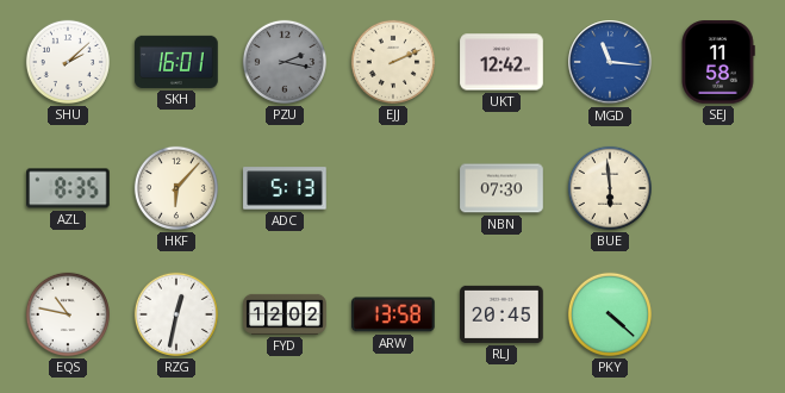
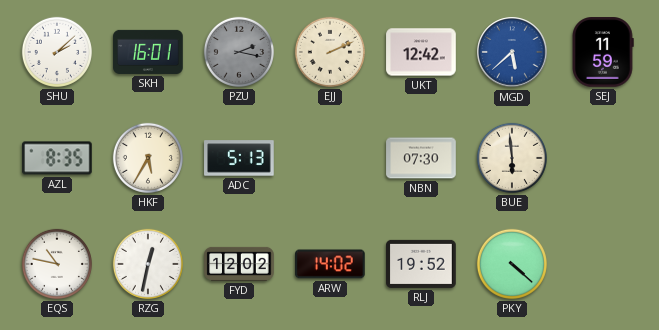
MGD: 11:16 -> 5:38
SEJ: 11:58 -> 11:59
HKF: 6:07 -> 5:35
ARW: 13:58 -> 14:02
RLJ: 20:45 -> 19:52
